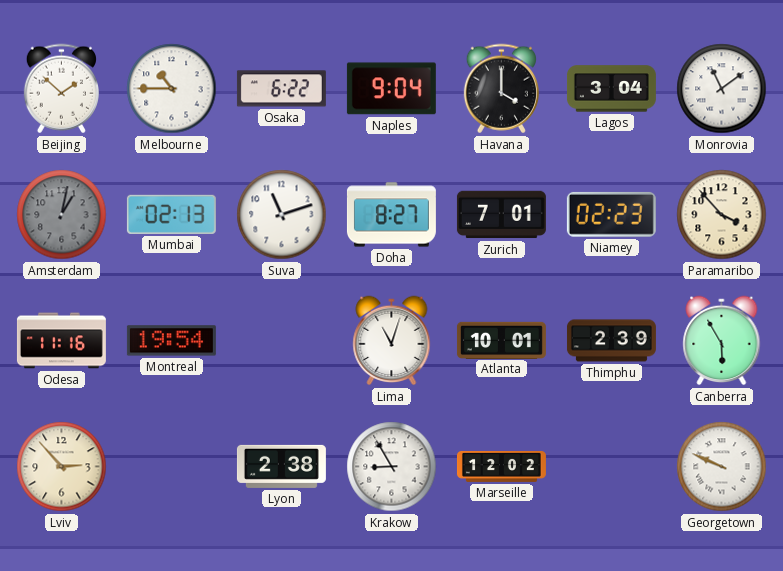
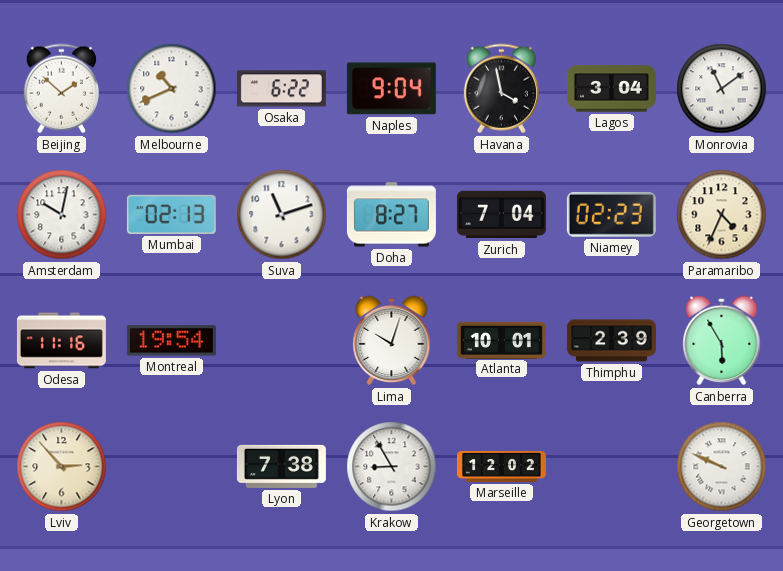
Melbourne: 10:45 -> 10:41
Havana: 4:00 -> 3:58
Amsterdam: 1:02 -> 10:02
Amsterdam dial: grey -> white
Zurich: 7:01 -> 7:04
Paramaribo: 3:53 -> 4:34
Lima: 11:03 -> 10:03
Lyon: 2:38 -> 7:38
